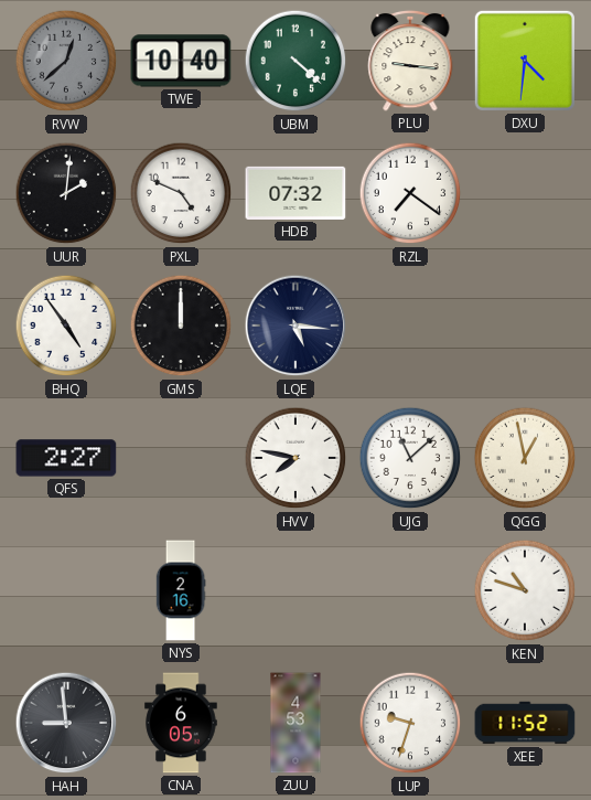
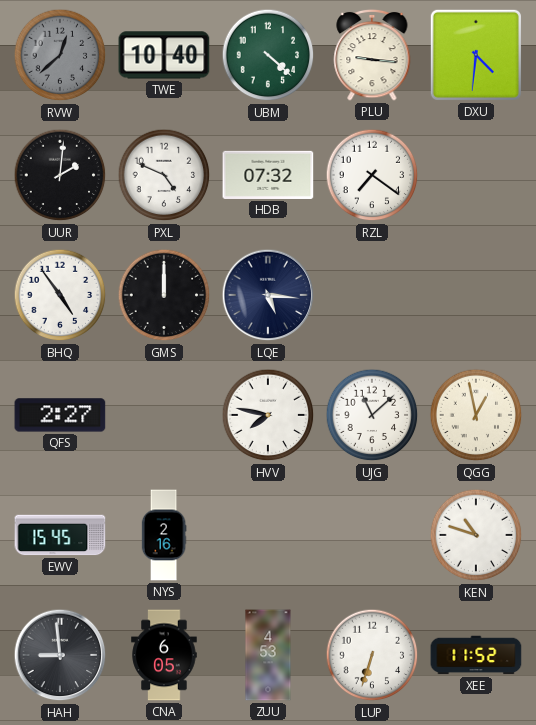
EWV: none -> 15:45
LUP: 9:33 -> 6:33
